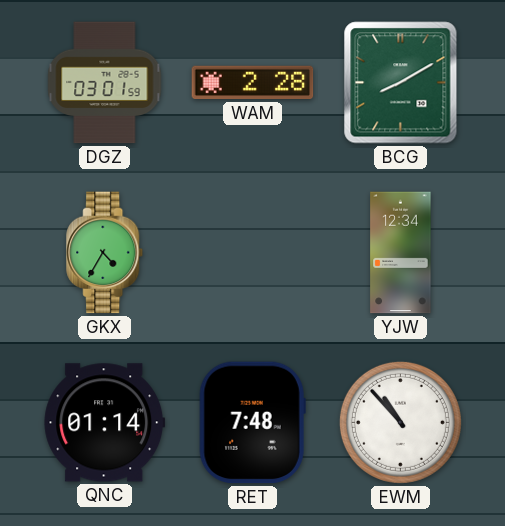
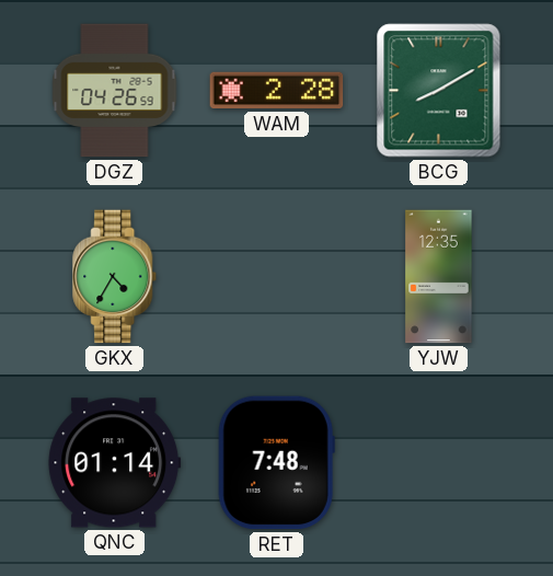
DGZ: 03:01 -> 04:26
YJW: 12:34 -> 12:35
EWM: 10:53 -> none
